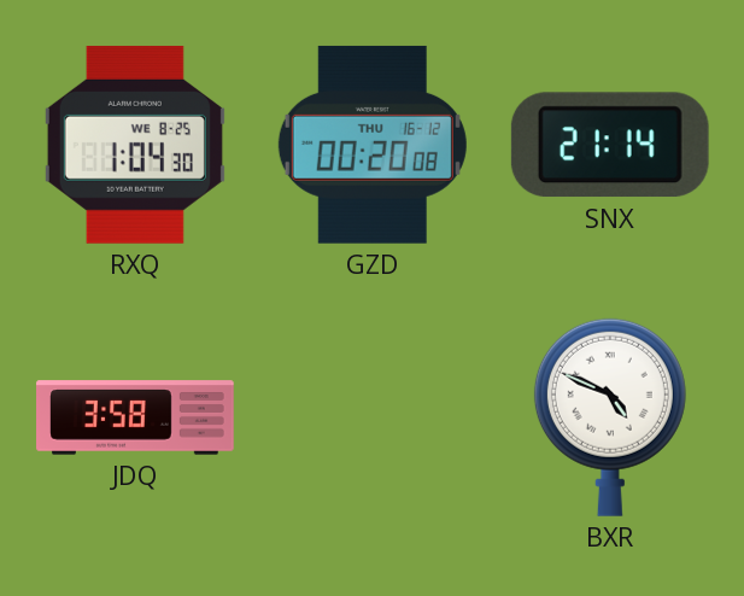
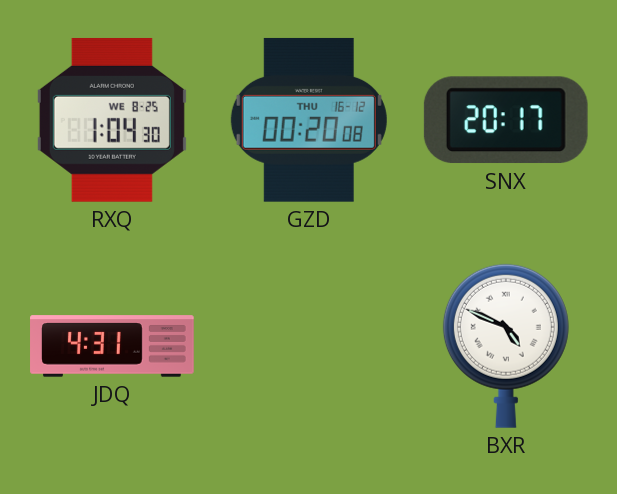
SNX: 21:14 -> 20:17
JDQ: 3:58 -> 4:31
